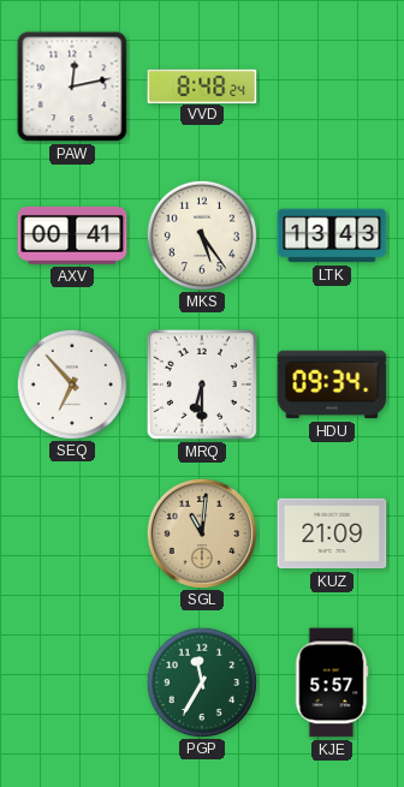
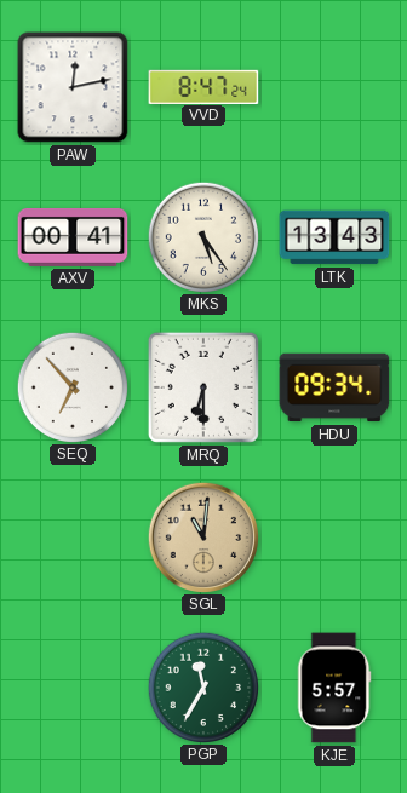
VVD: 8:48 -> 8:47
KUZ: 21:09 -> none
